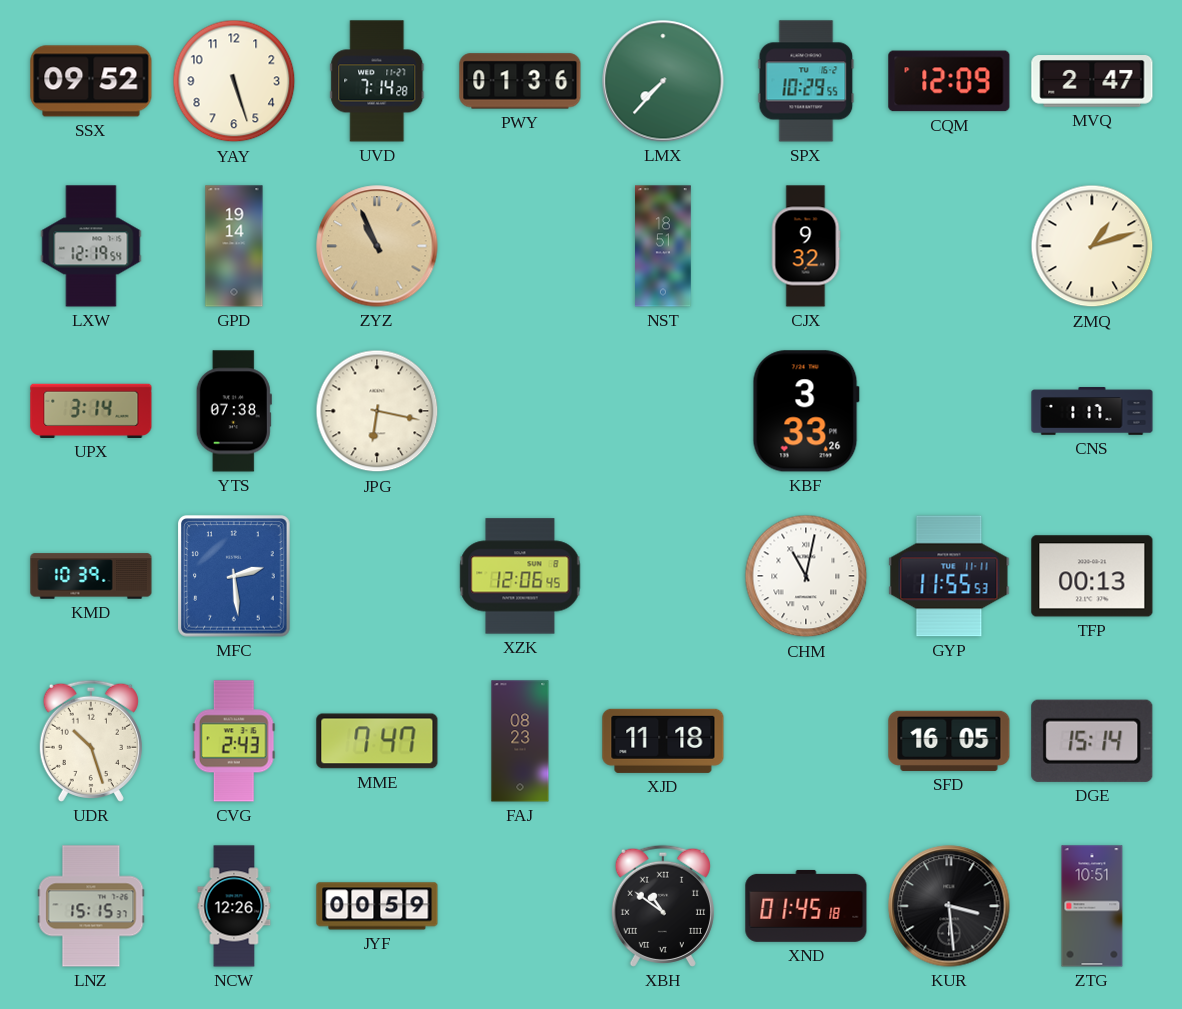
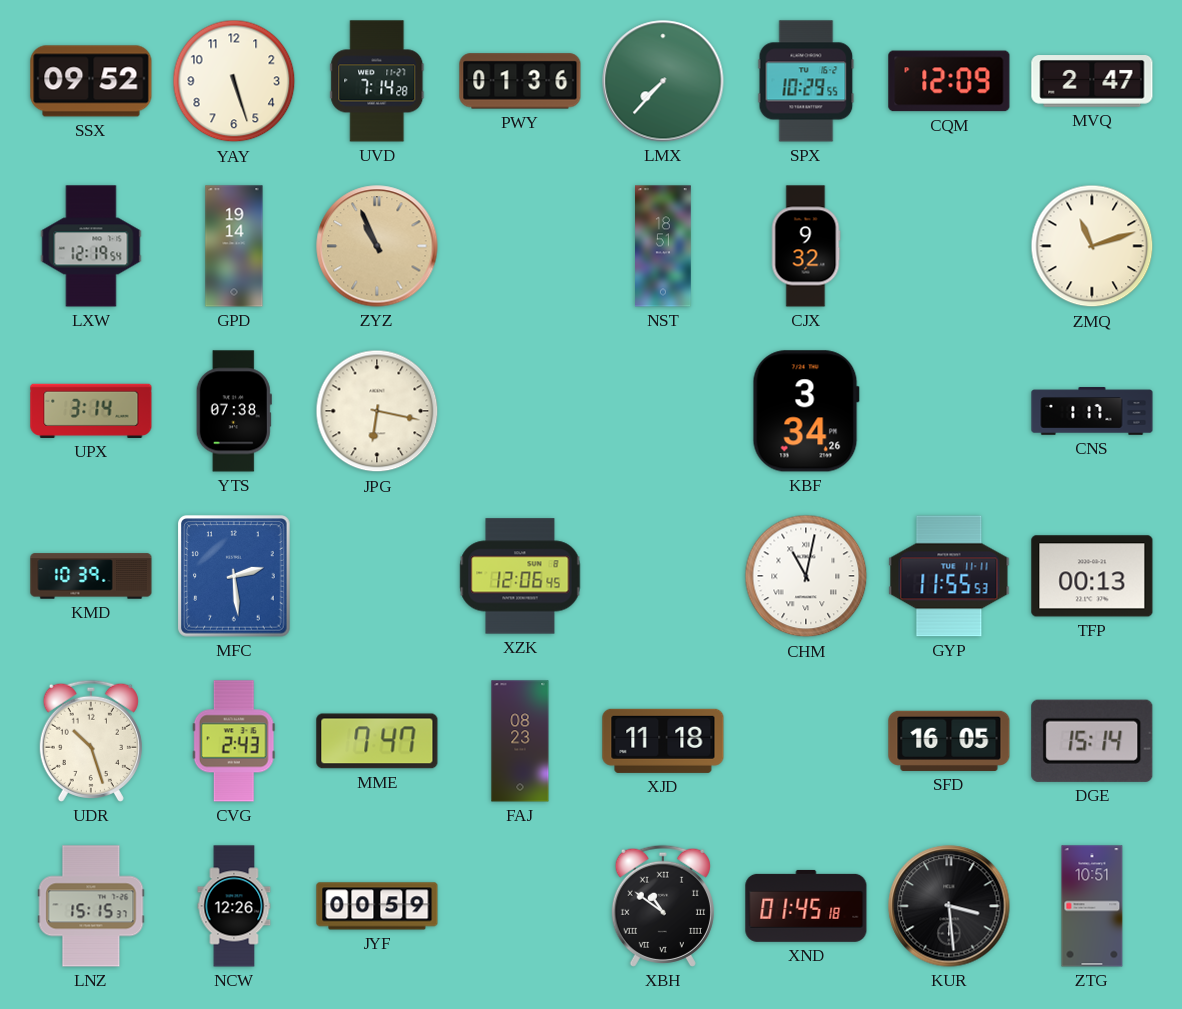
ZMQ: 1:12 -> 11:12
KBF: 3:33 -> 3:34
